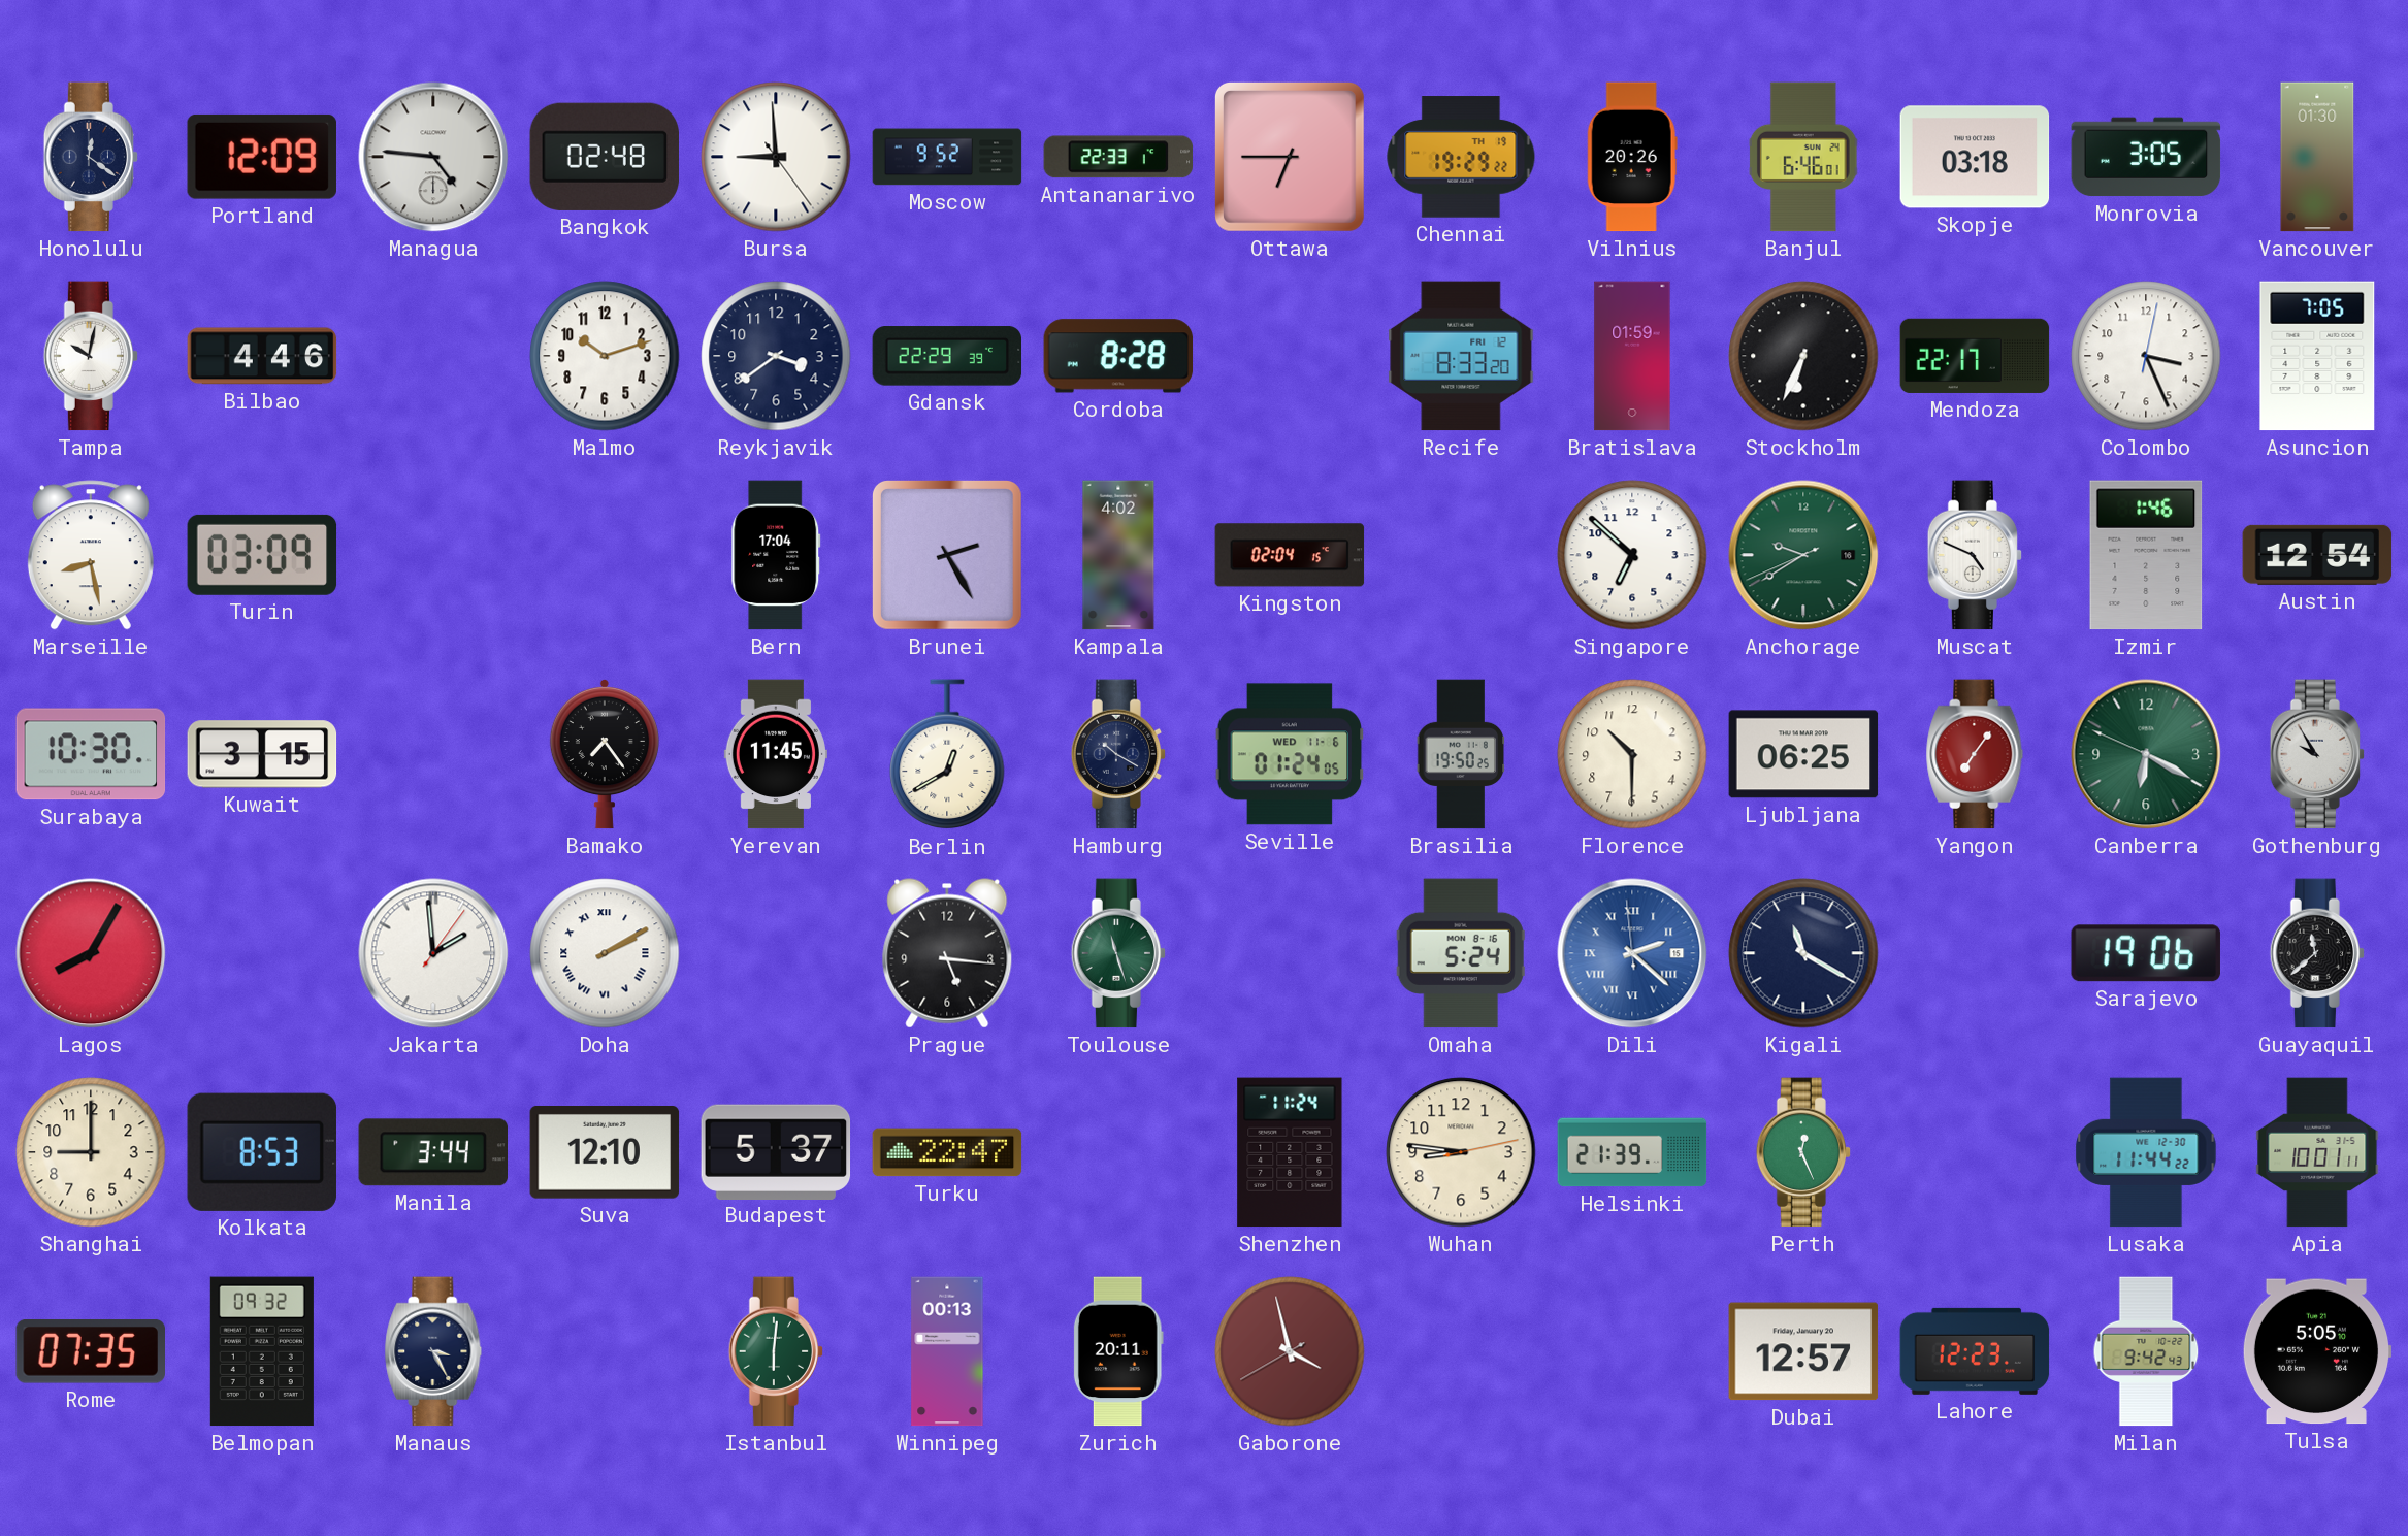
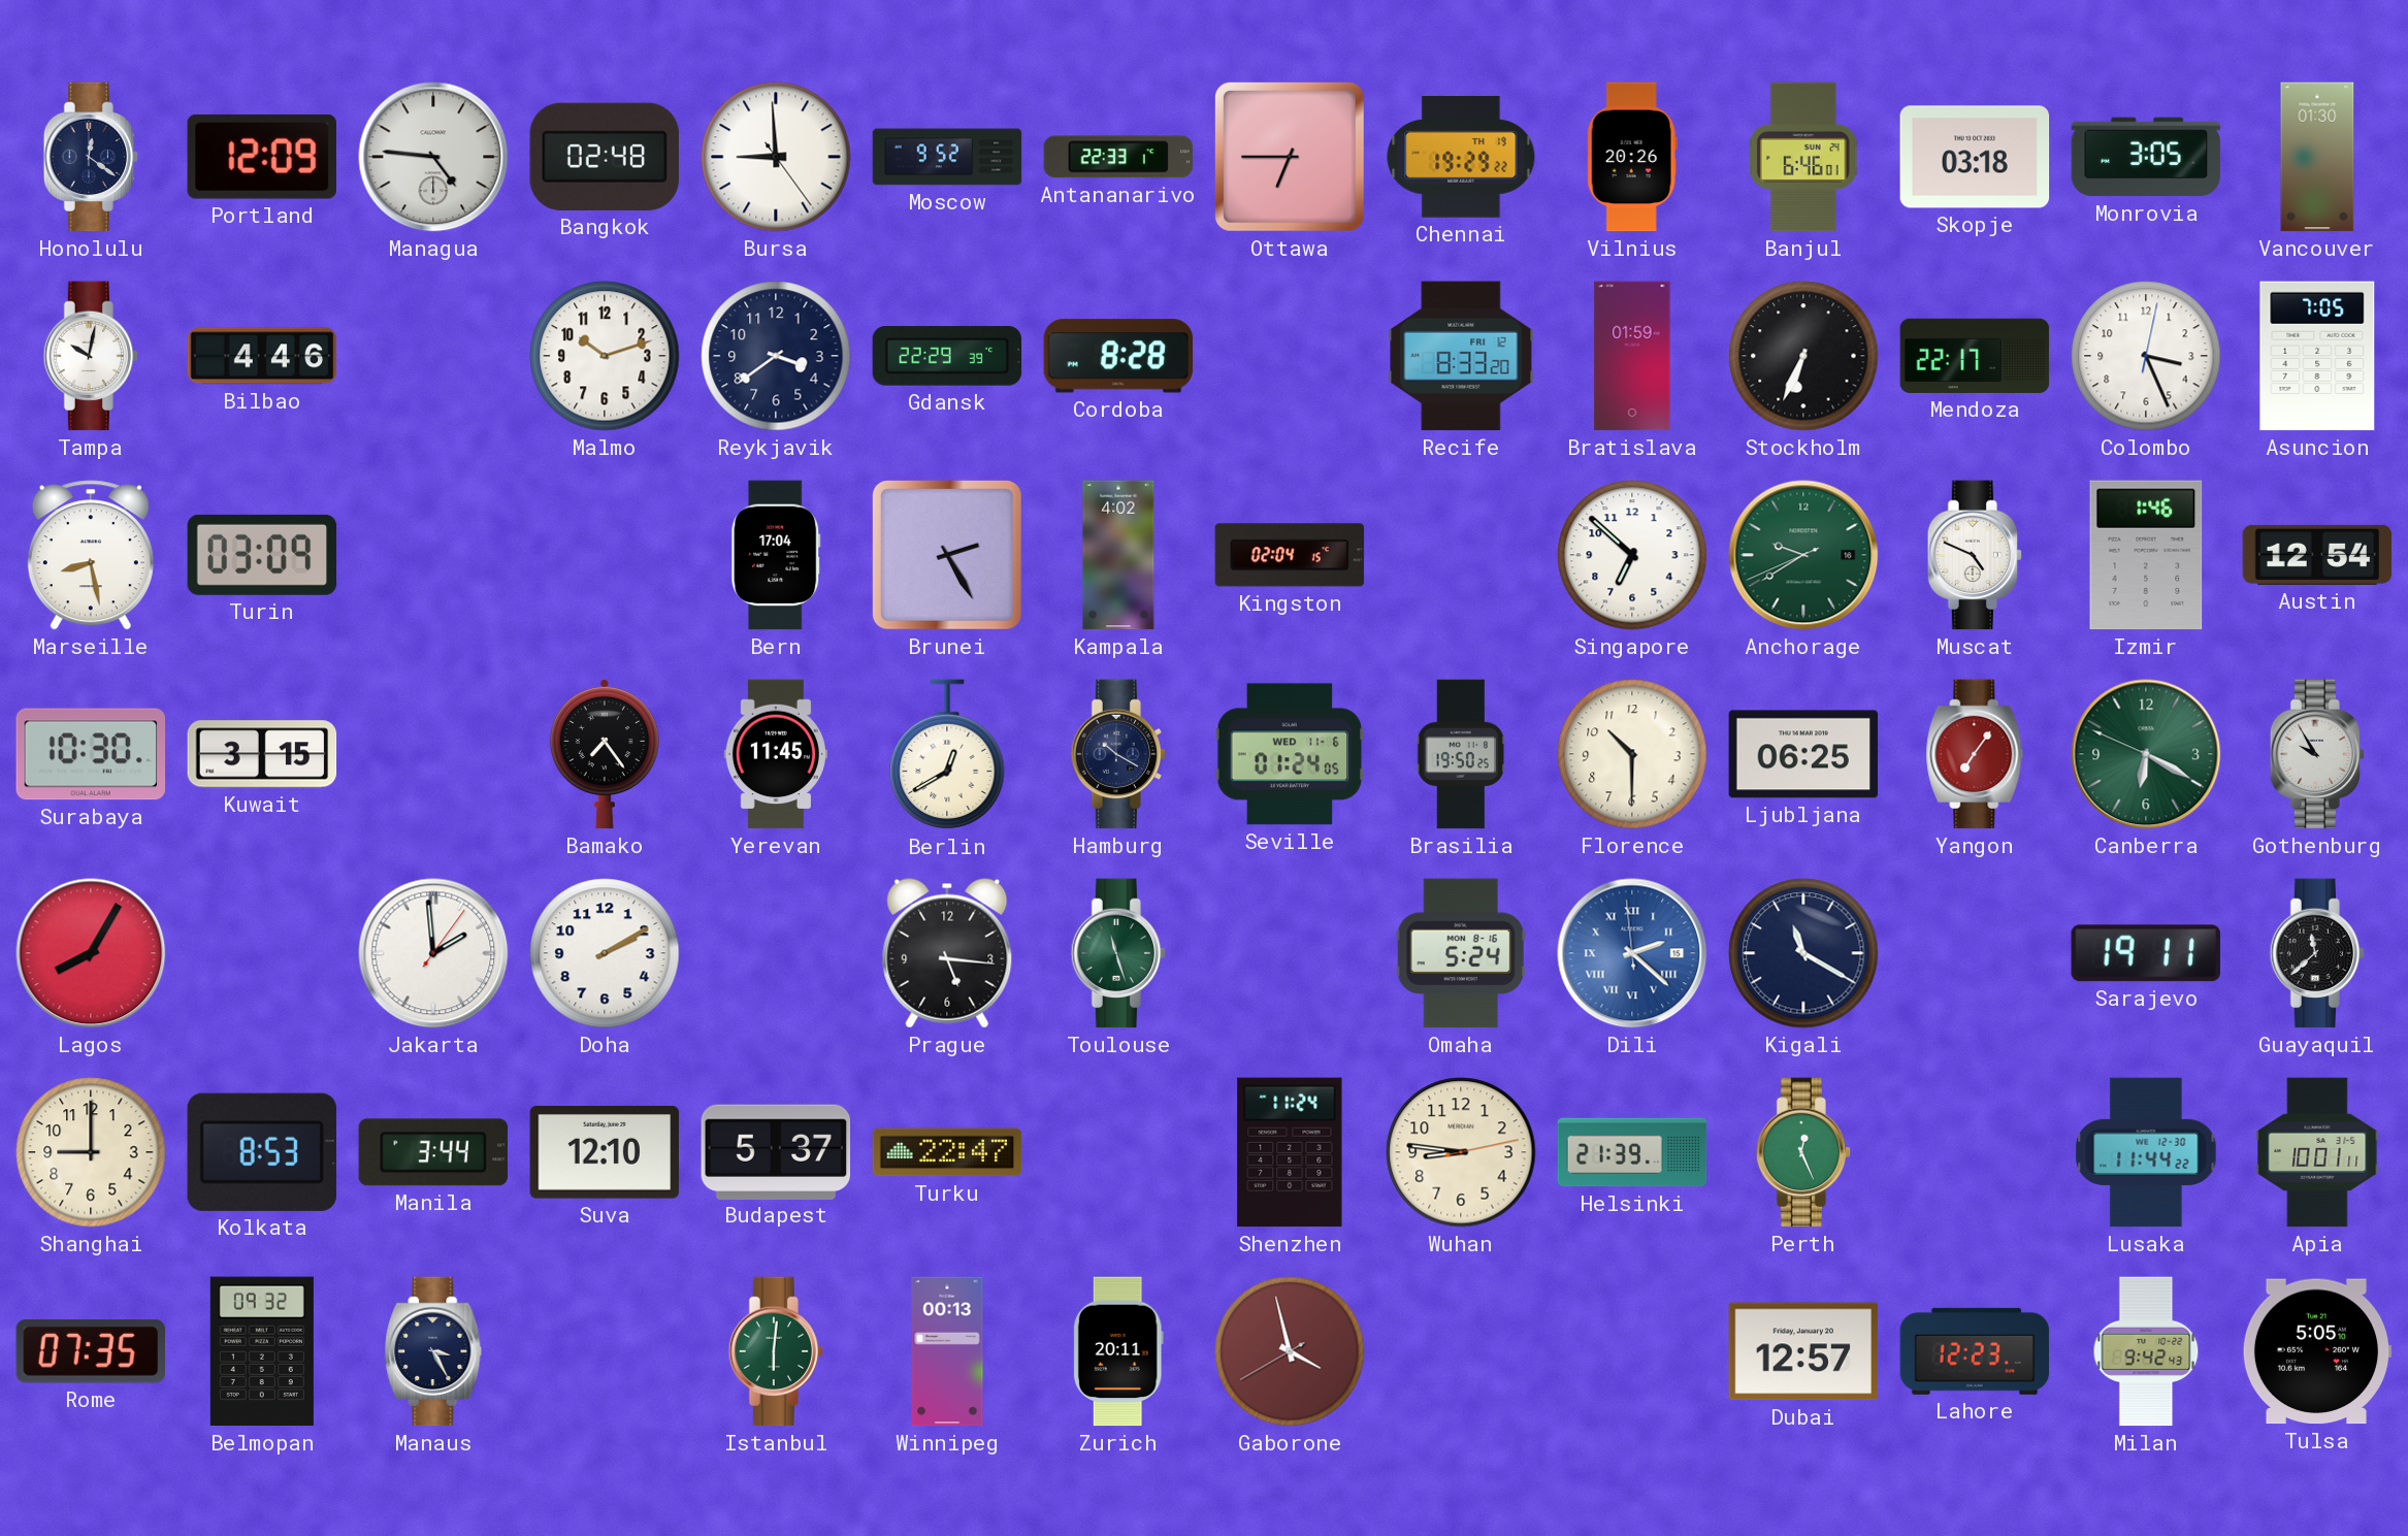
Doha numerals: Roman -> Arabic
Sarajevo: 19:06 -> 19:11
